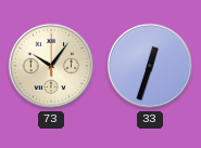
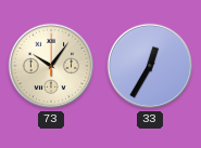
33: 12:33 -> 12:35
